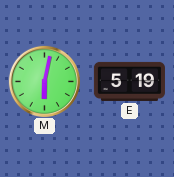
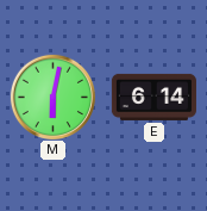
E: 5:19 -> 6:14
